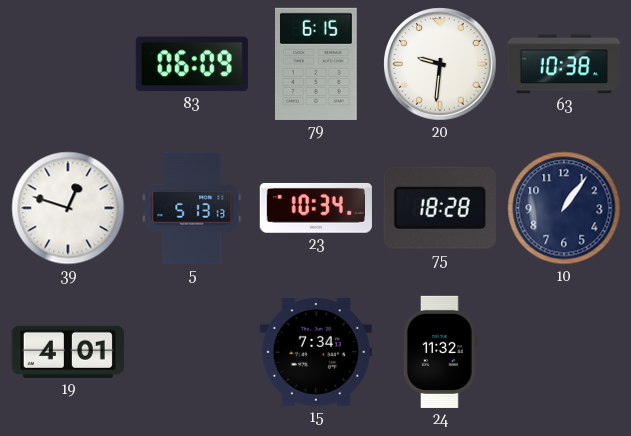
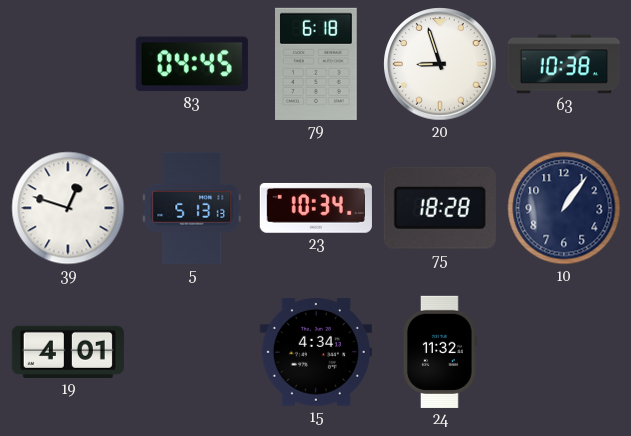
83: 06:09 -> 04:45
79: 6:15 -> 6:18
20: 9:31 -> 8:57
15: 7:34 -> 4:34
